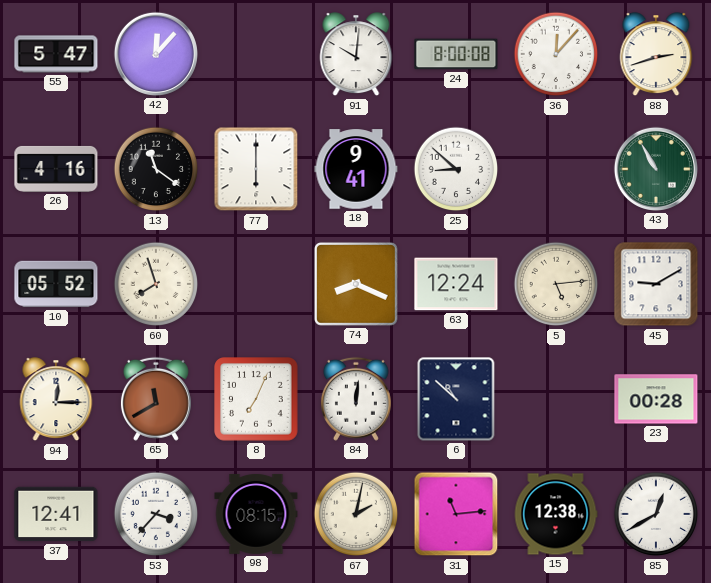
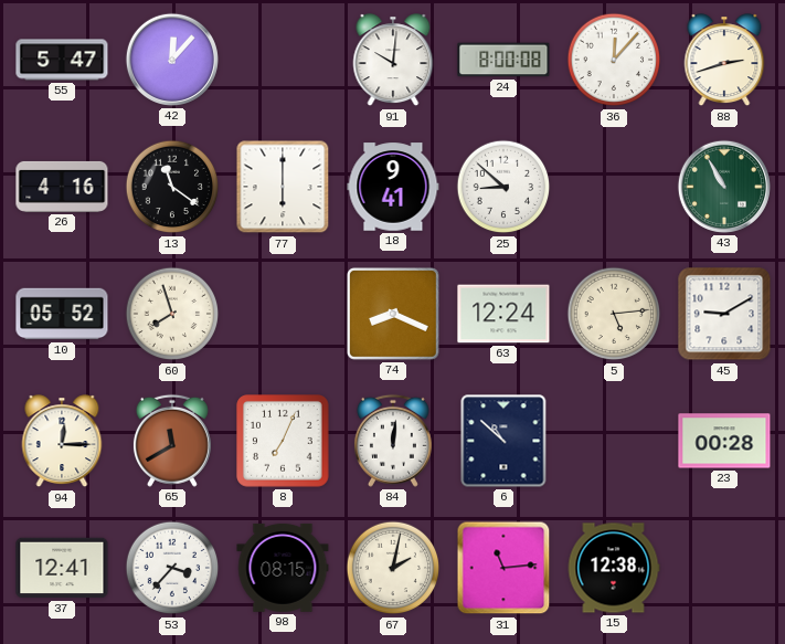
85: 12:40 -> none
